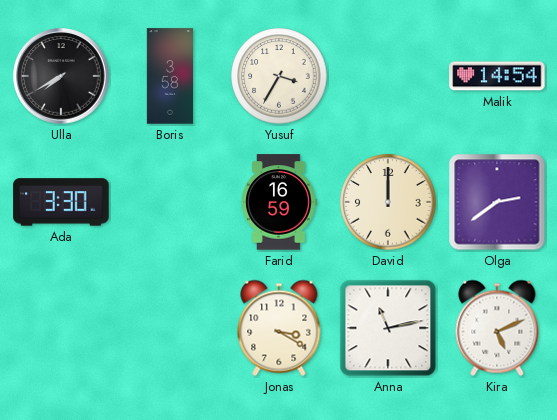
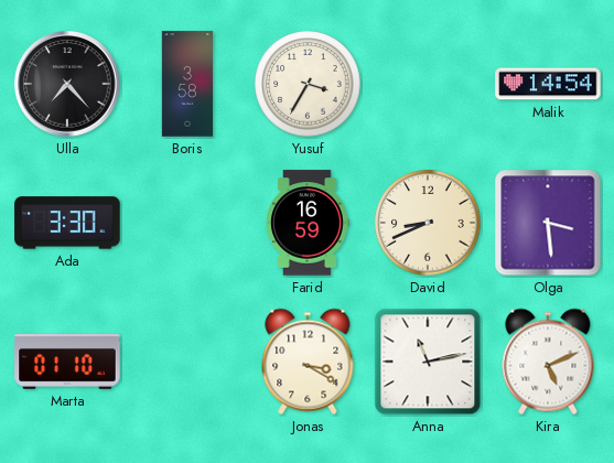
Ulla: 7:40 -> 7:23
David: 12:00 -> 8:41
Olga: 2:39 -> 3:29
Marta: none -> 01:10
